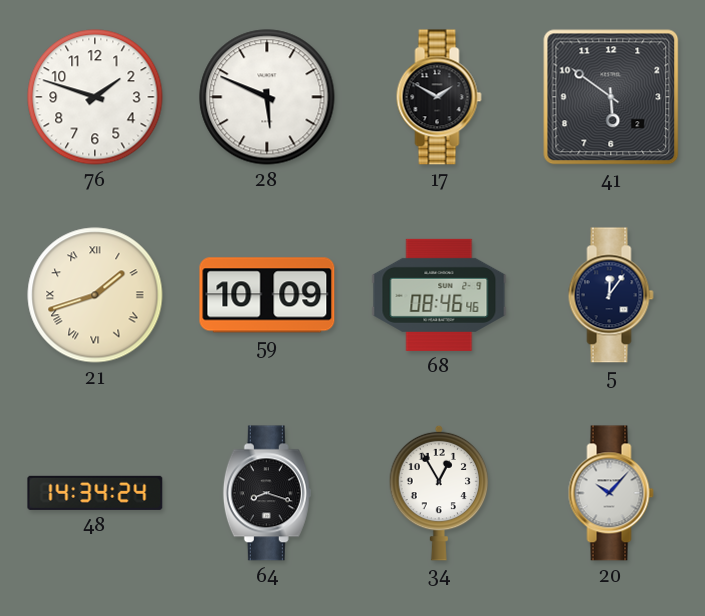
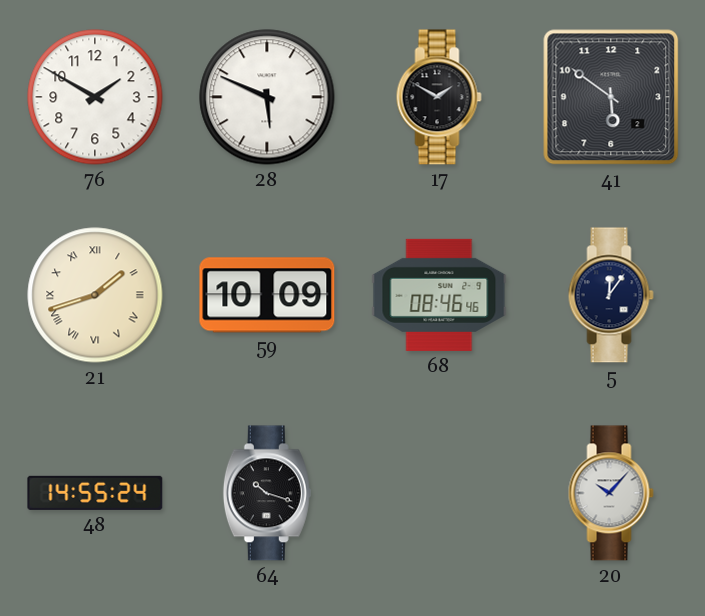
76: 1:48 -> 1:50
48: 14:34 -> 14:55
64: 8:18 -> 10:18
34: 12:55 -> none
